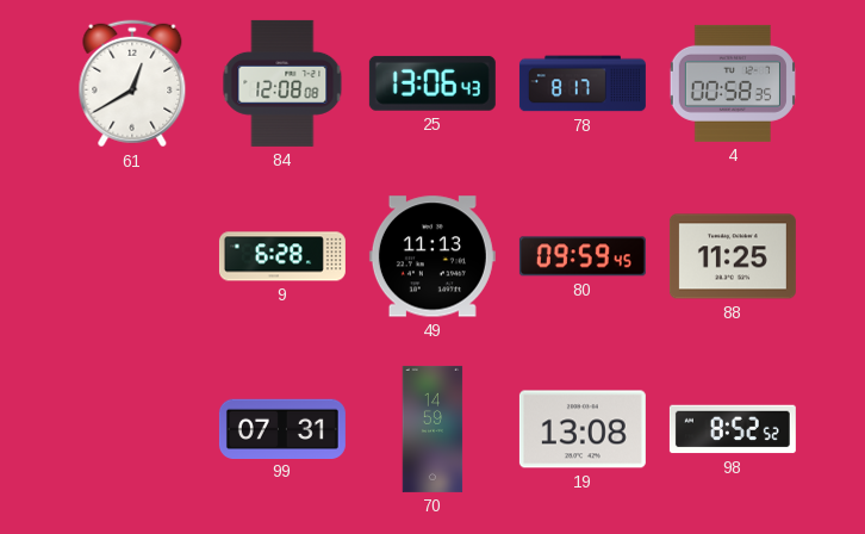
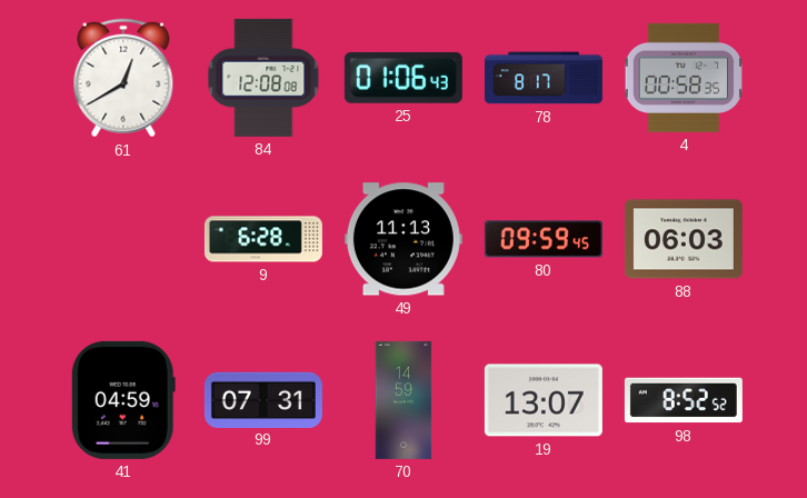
25: 13:06 -> 01:06
88: 11:25 -> 06:03
41: none -> 04:59
19: 13:08 -> 13:07
